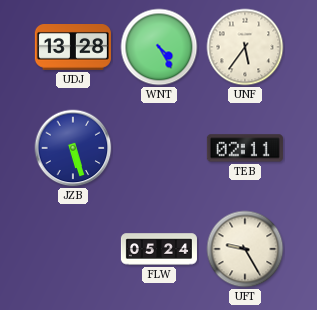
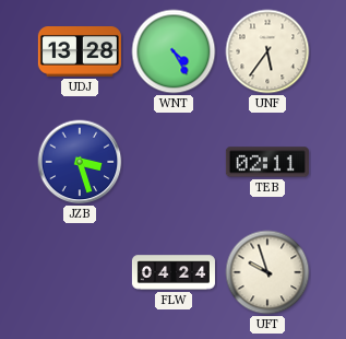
JZB: 5:27 -> 3:27
FLW: 05:24 -> 04:24
UFT: 9:25 -> 9:57
